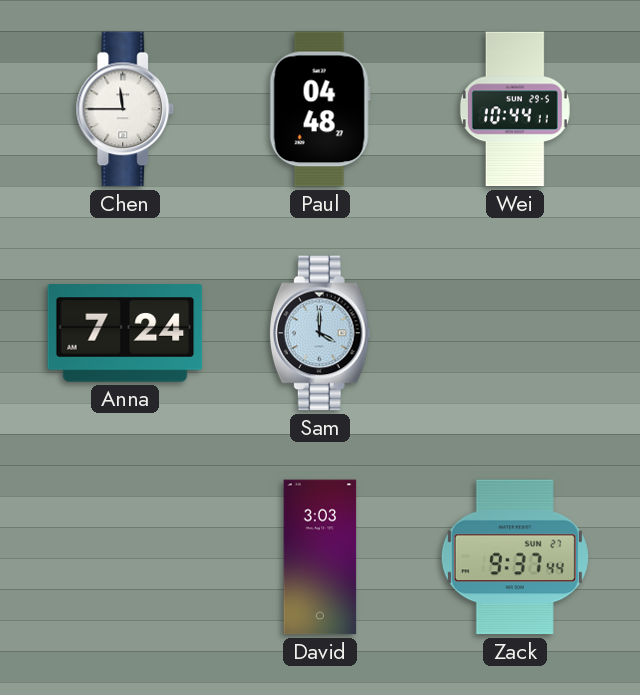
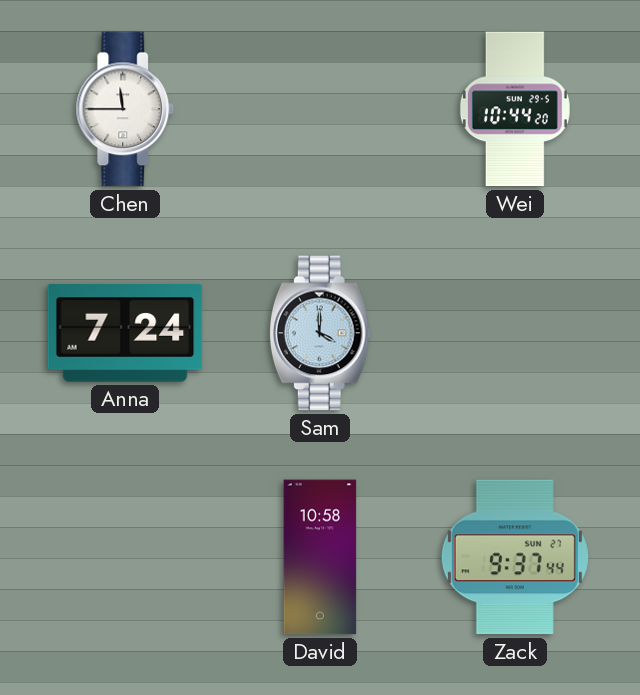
Paul: 04:48 -> none
Wei: 10:44:11 -> 10:44:20
David: 3:03 -> 10:58
